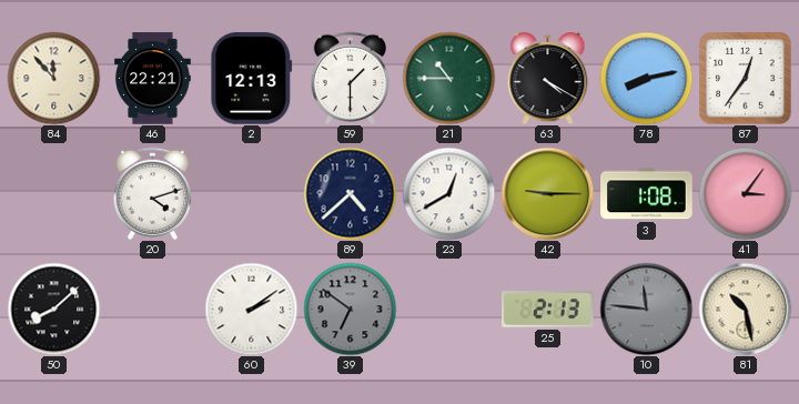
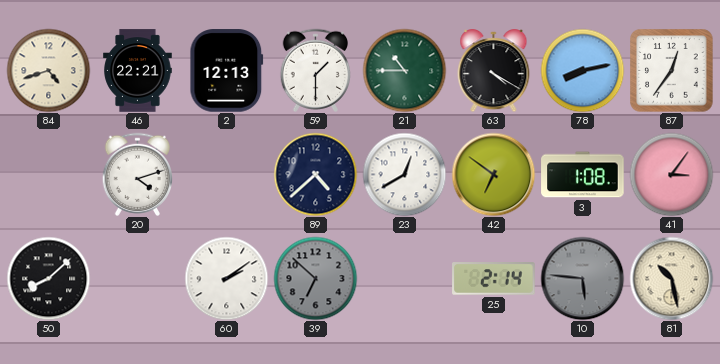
84: 11:53 -> 4:42
42: 9:15 -> 6:51
39: 6:51 -> 6:52
25: 2:13 -> 2:14
10: 11:46 -> 5:46
